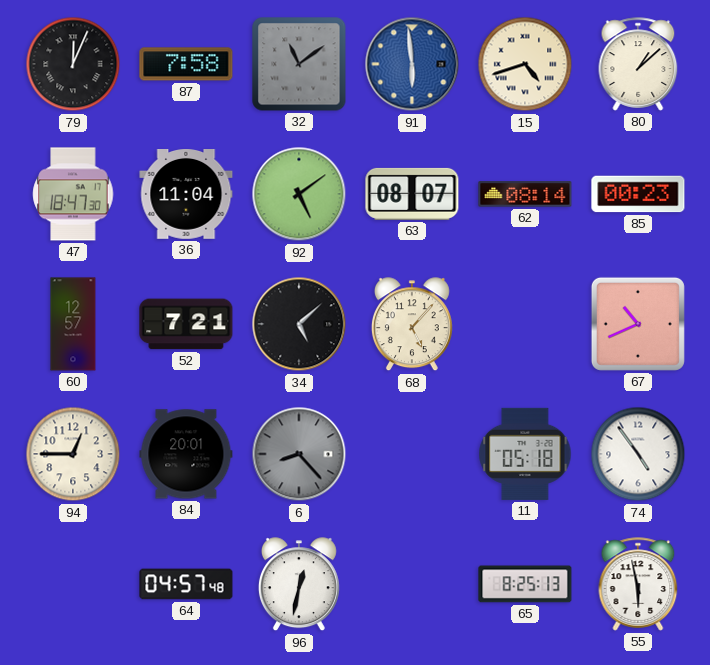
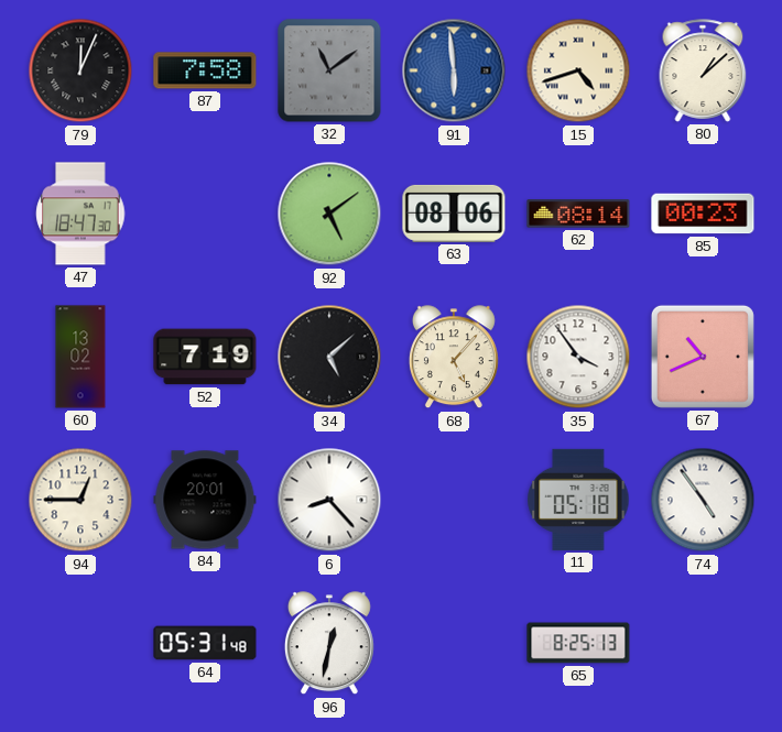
36: 11:04 -> none
63: 08:07 -> 08:06
60: 12:57 -> 13:02
52: 7:21 -> 7:19
35: none -> 3:54
6 dial: grey -> white
64: 04:57 -> 05:31
55: 5:58 -> none
